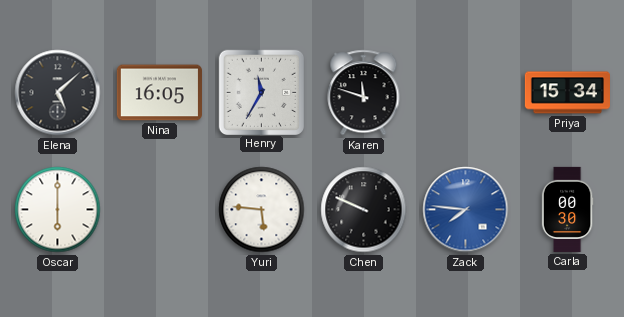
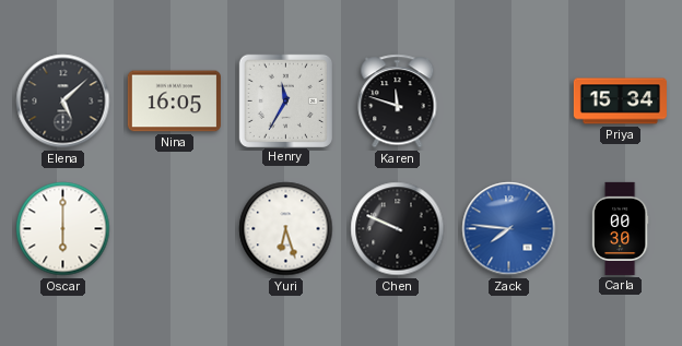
Yuri: 5:46 -> 6:27
